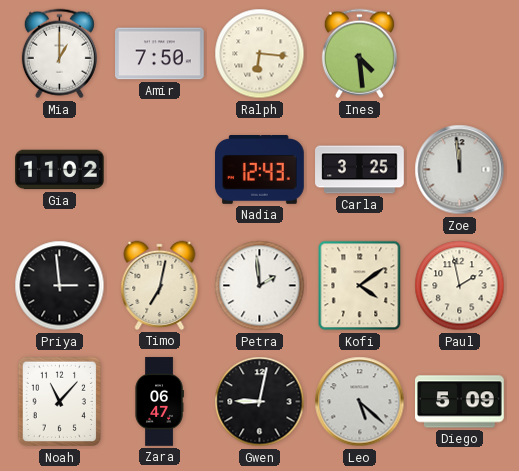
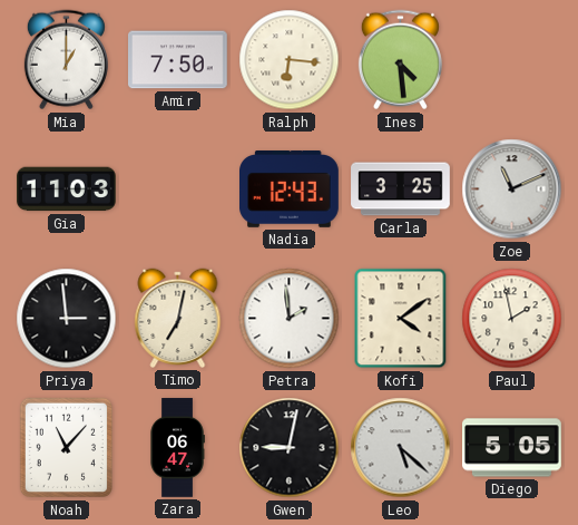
Gia: 11:02 -> 11:03
Zoe: 11:59 -> 11:11
Diego: 5:09 -> 5:05
